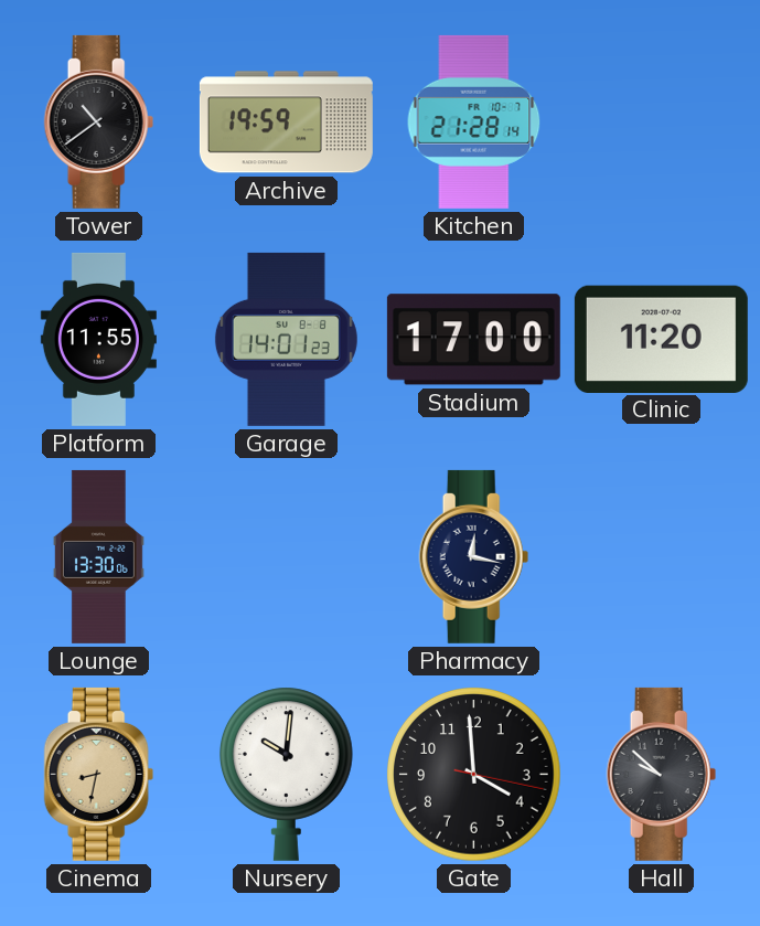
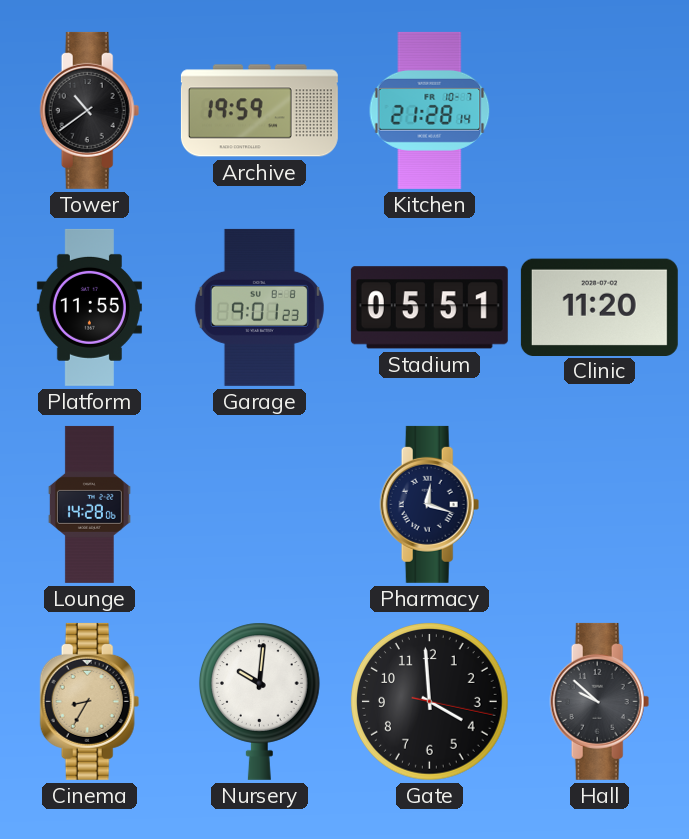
Garage: 14:01 -> 9:01
Stadium: 17:00 -> 05:51
Lounge: 13:30 -> 14:28
Pharmacy: 12:17 -> 12:18
Cinema: 8:32 -> 8:35
